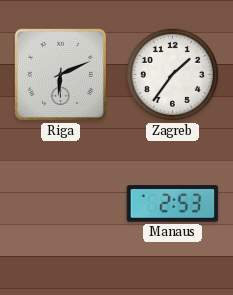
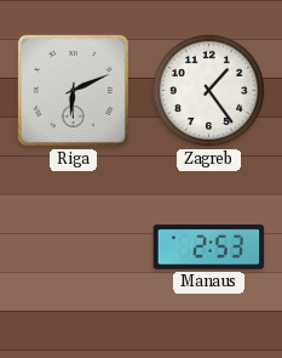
Zagreb: 1:36 -> 1:24
